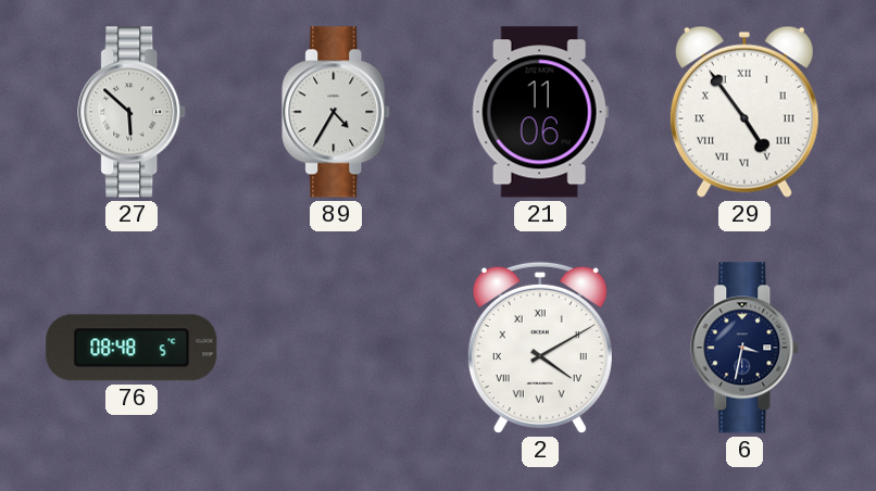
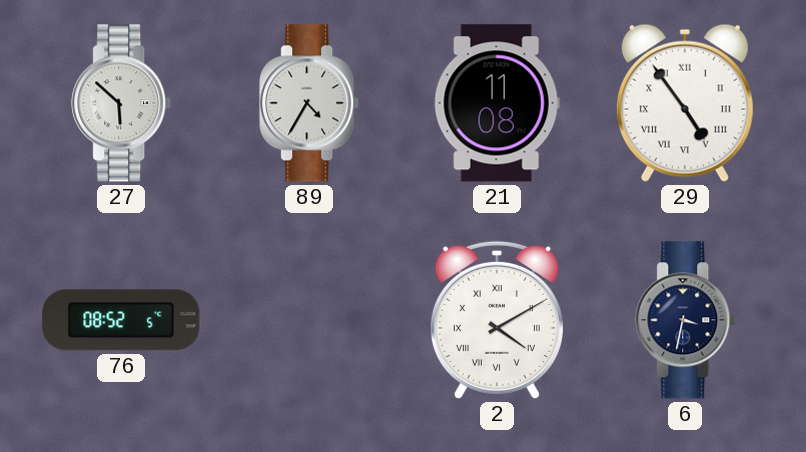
21: 11:06 -> 11:08
76: 08:48 -> 08:52
